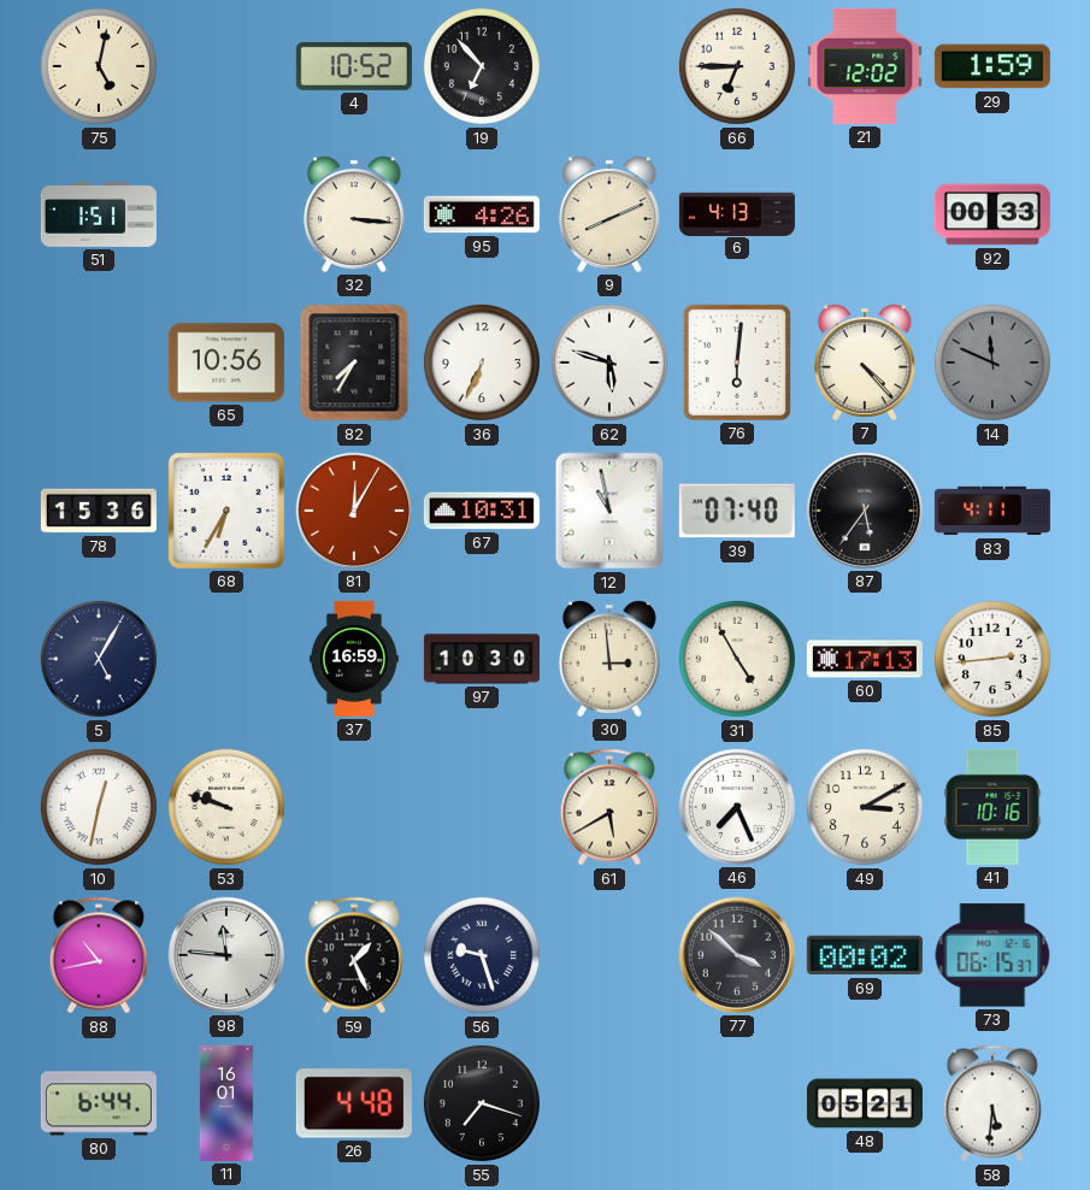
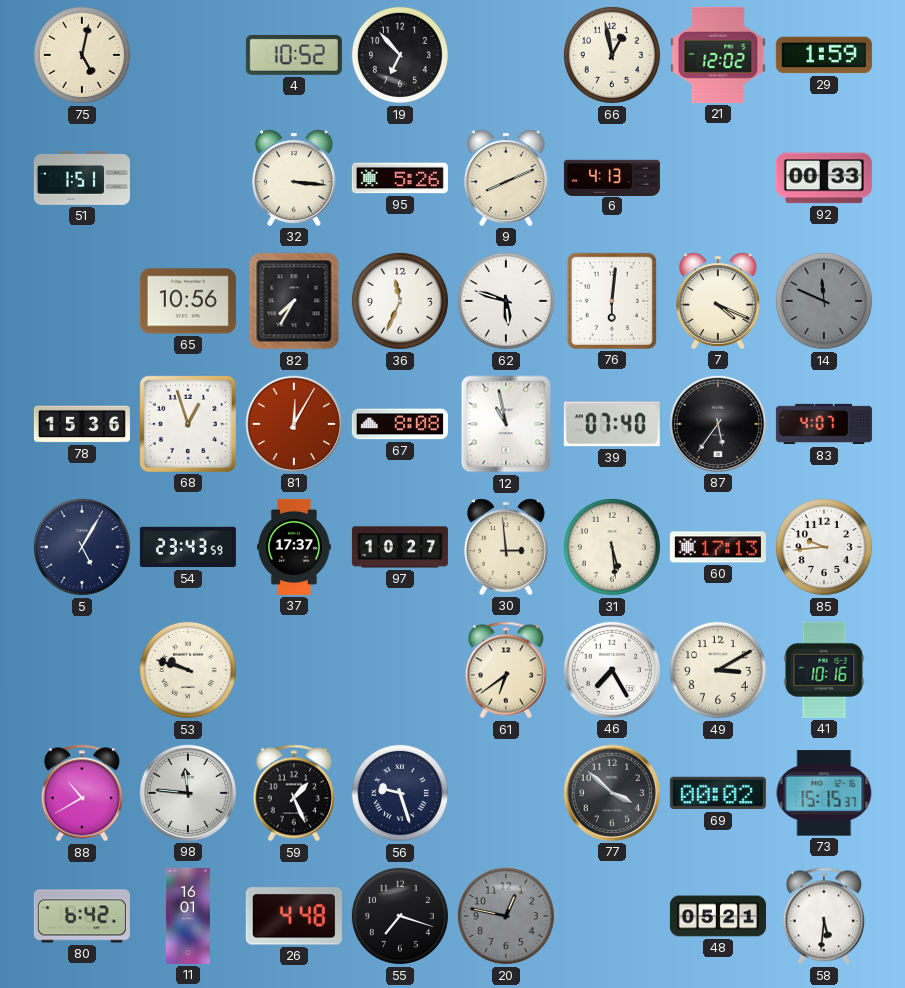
66: 6:45 -> 12:58
95: 4:26 -> 5:26
36: 6:34 -> 11:34
7: 4:23 -> 4:19
68: 6:35 -> 12:57
67: 10:31 -> 8:08
83: 4:11 -> 4:07
54: none -> 23:43
37: 16:59 -> 17:37
97: 10:30 -> 10:27
31: 4:55 -> 5:29
85: 2:44 -> 9:44
10: 12:32 -> none
61: 5:40 -> 6:39
46: 7:26 -> 7:25
88: 10:43 -> 10:40
73: 06:15 -> 15:15
80: 6:44 -> 6:42
20: none -> 12:47
